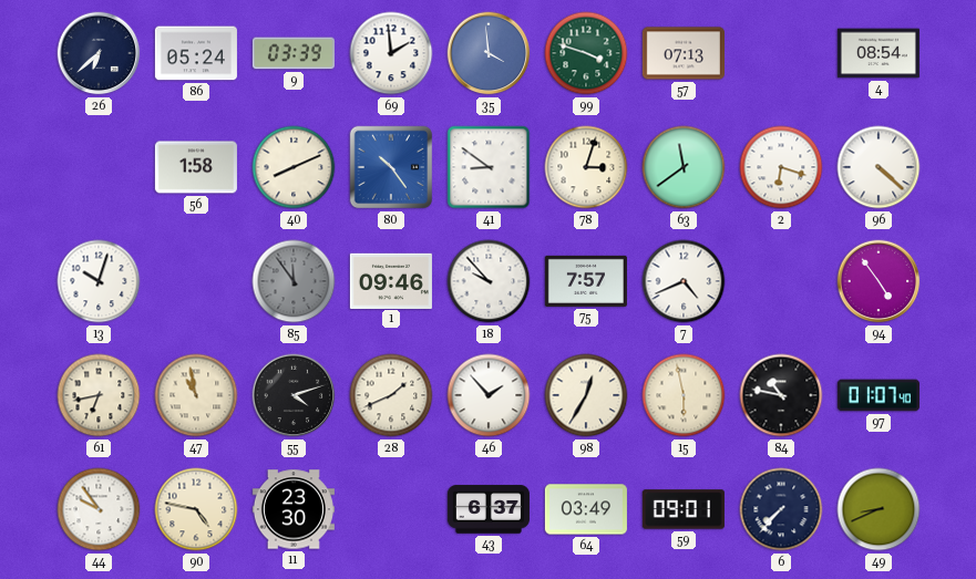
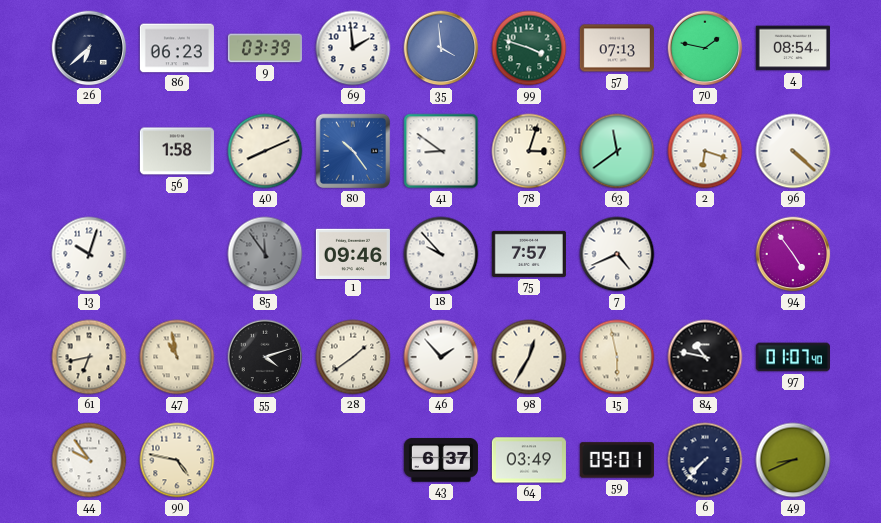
86: 05:24 -> 06:23
70: none -> 1:47
28: 1:41 -> 1:39
11: 23:30 -> none
